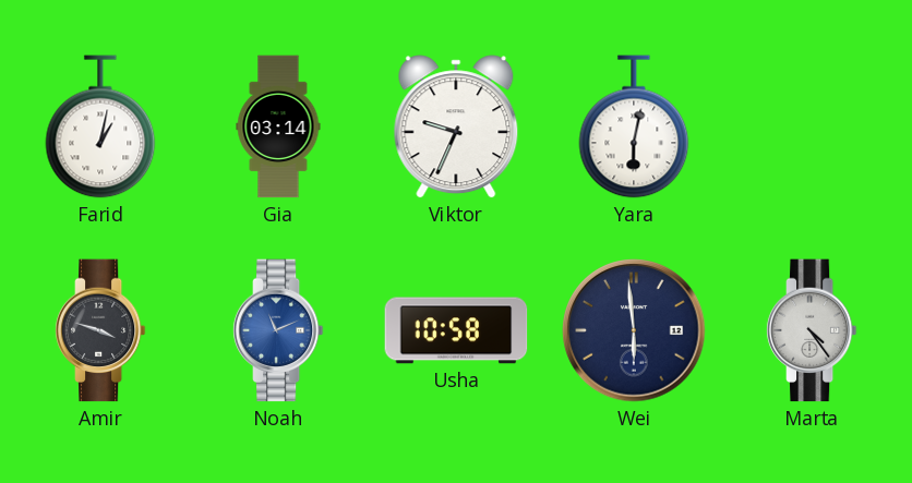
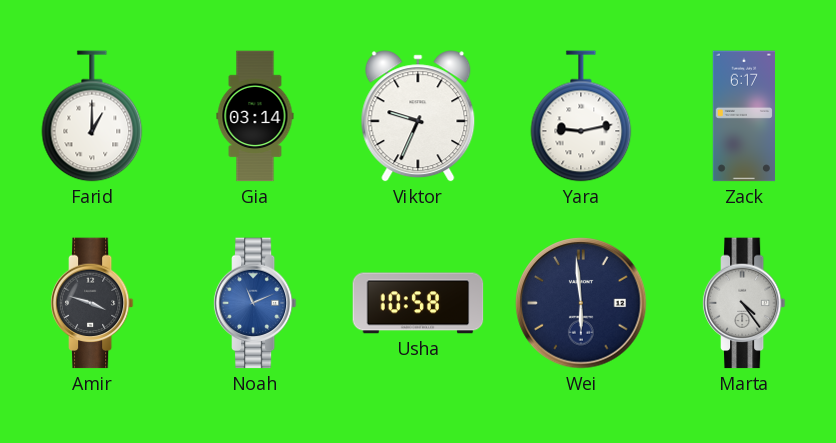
Farid: 1:02 -> 1:00
Yara: 6:02 -> 9:13
Zack: none -> 6:17
